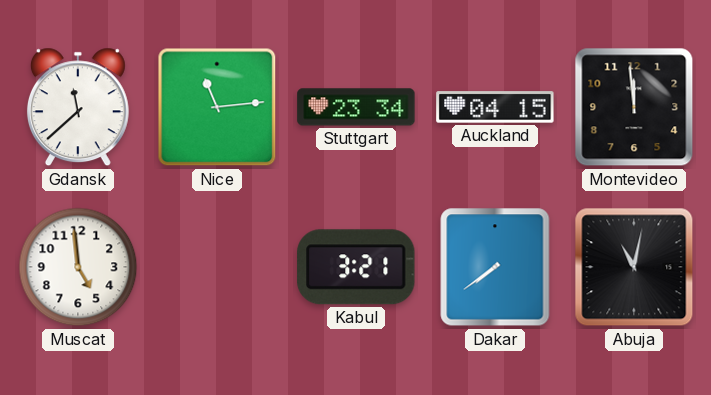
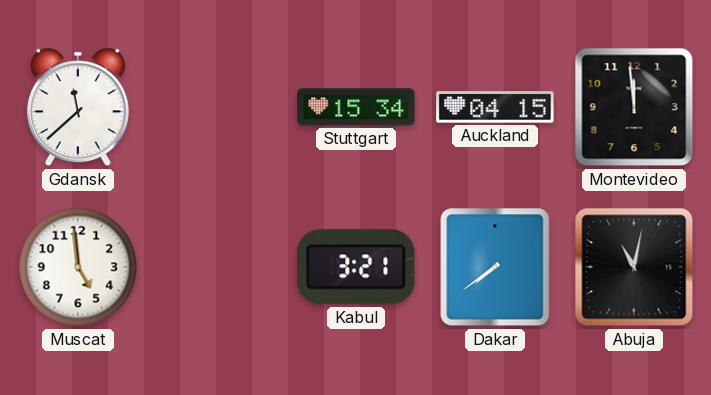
Nice: 11:14 -> none
Stuttgart: 23:34 -> 15:34
